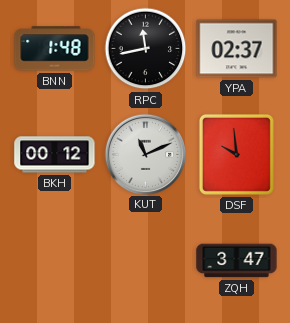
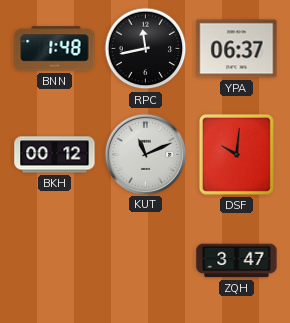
YPA: 02:37 -> 06:37
DSF: 9:59 -> 10:01
